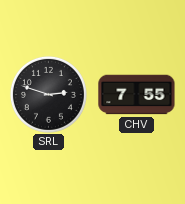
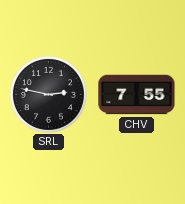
SRL: 2:48 -> 2:47
